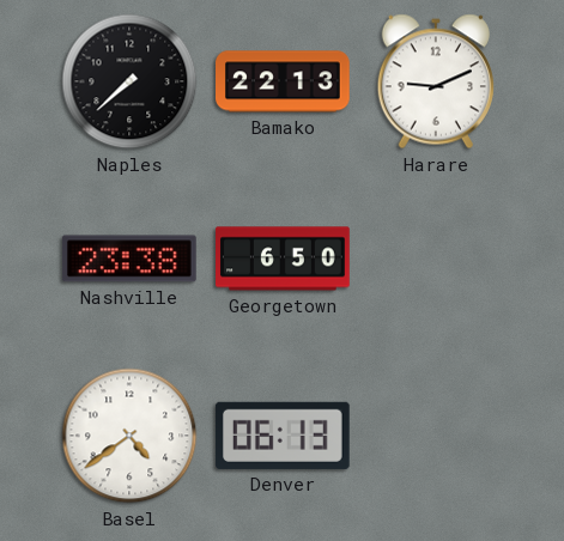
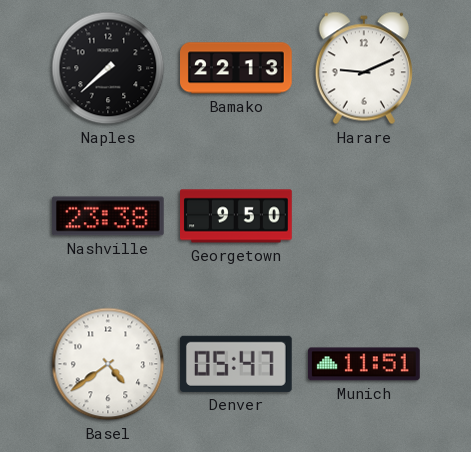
Georgetown: 6:50 -> 9:50
Denver: 06:13 -> 05:47
Munich: none -> 11:51
